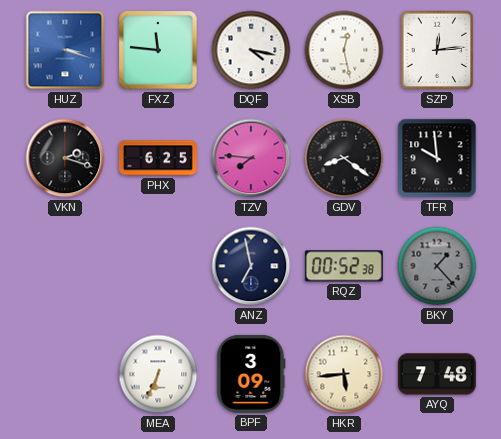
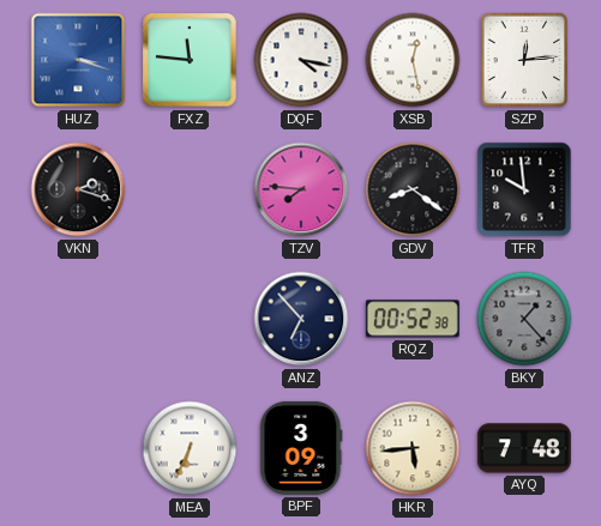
PHX: 6:25 -> none
ANZ: 6:58 -> 6:53
